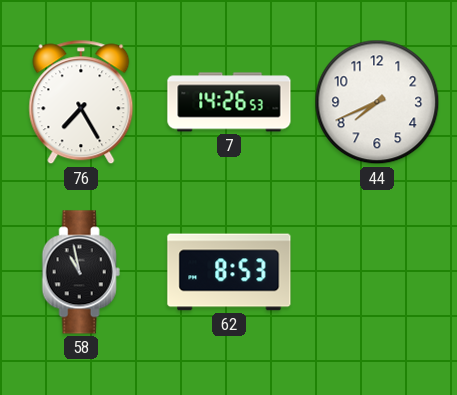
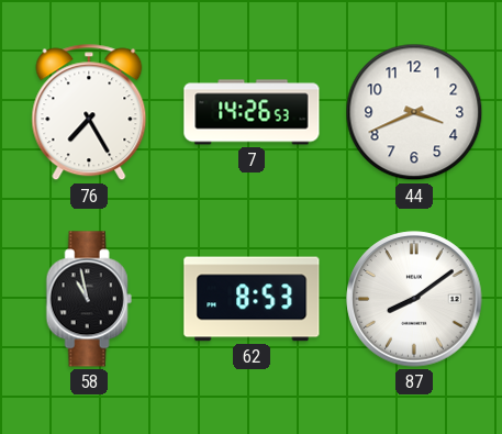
44: 7:41 -> 3:41
87: none -> 8:09
